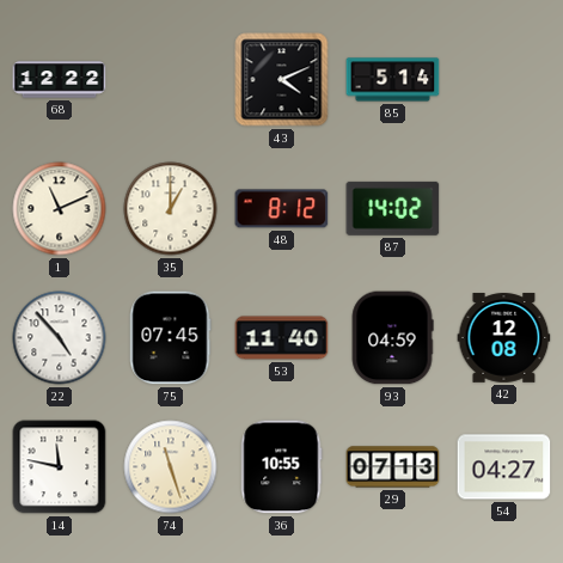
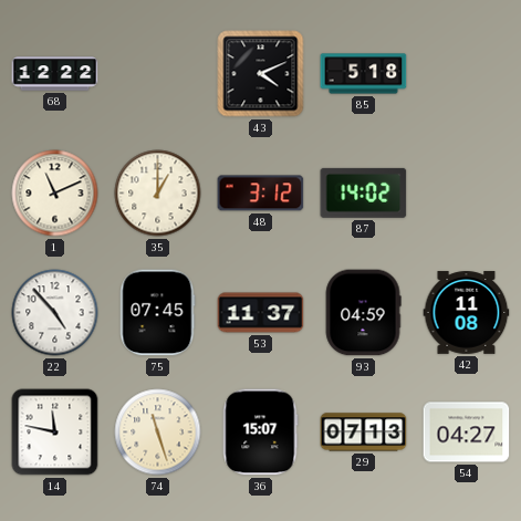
85: 5:14 -> 5:18
48: 8:12 -> 3:12
53: 11:40 -> 11:37
42: 12:08 -> 11:08
36: 10:55 -> 15:07
